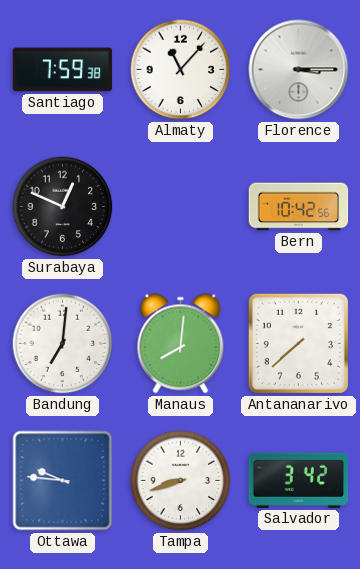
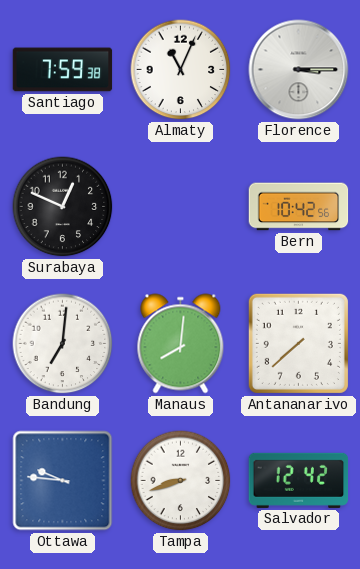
Almaty: 11:07 -> 11:04
Salvador: 3:42 -> 12:42
